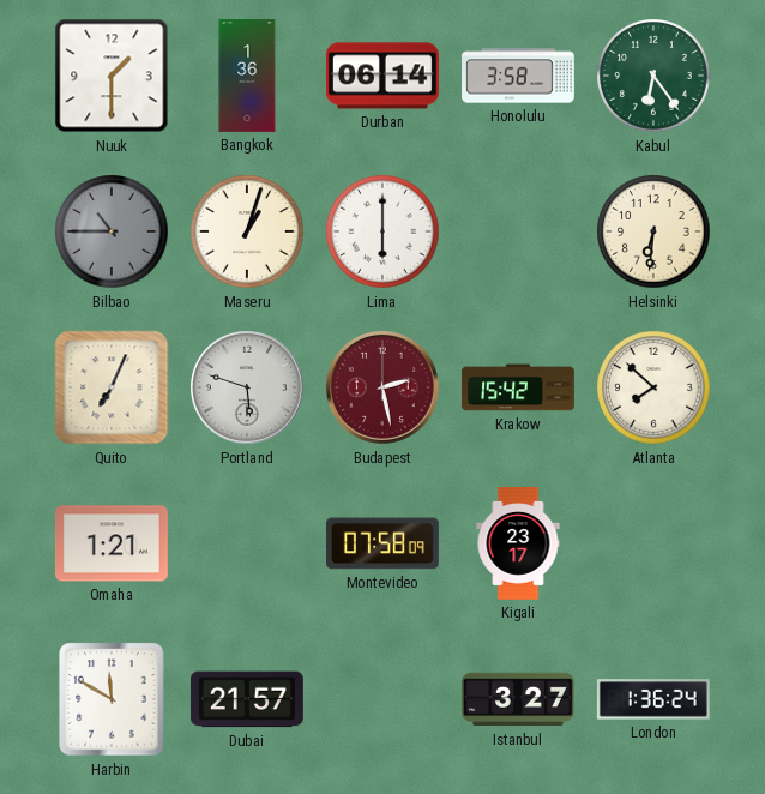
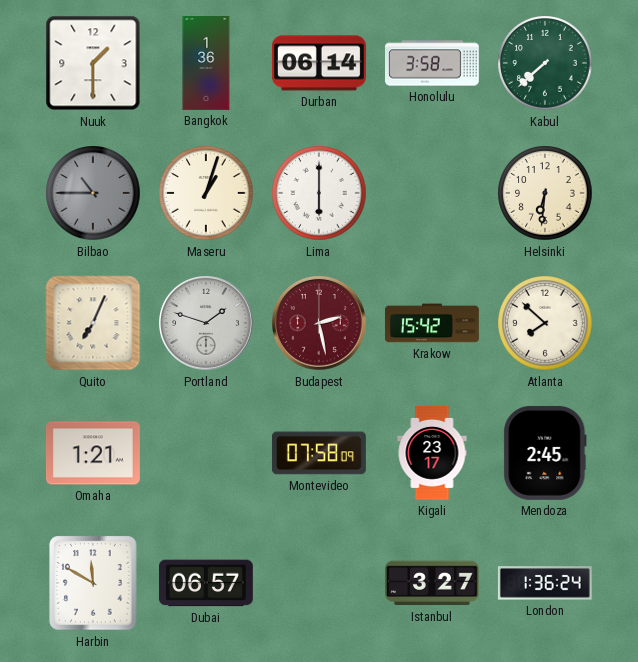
Kabul: 6:24 -> 7:38
Portland: 5:48 -> 1:48
Mendoza: none -> 2:45
Dubai: 21:57 -> 06:57
